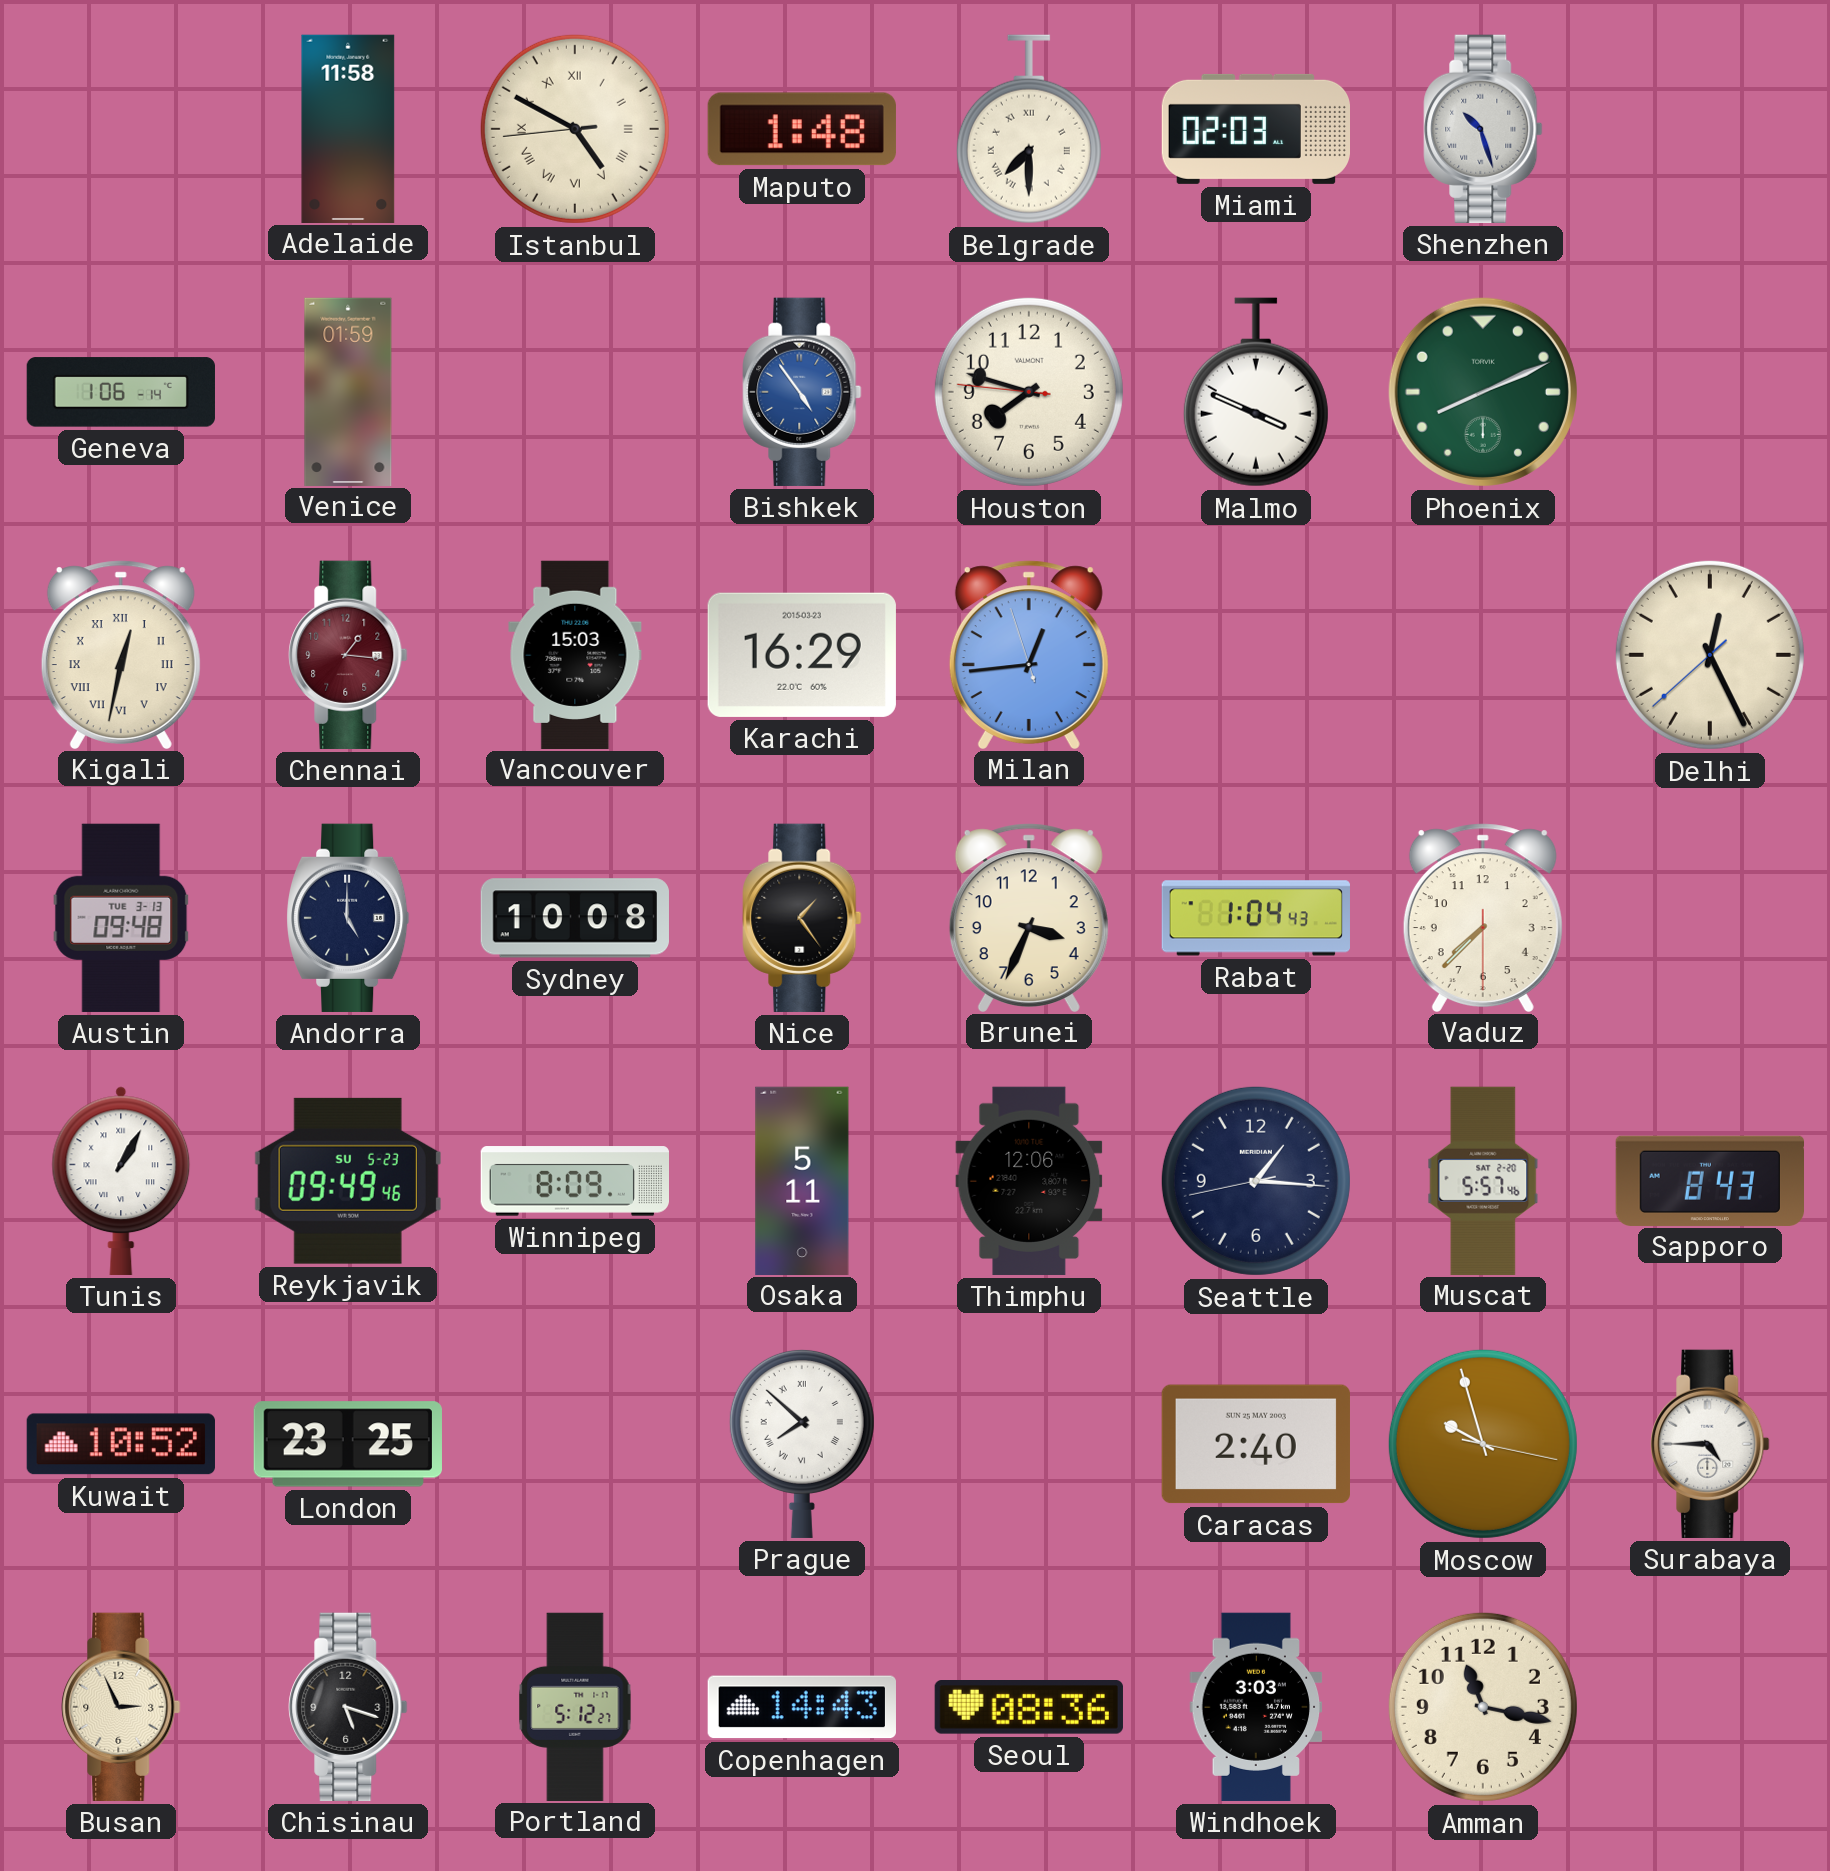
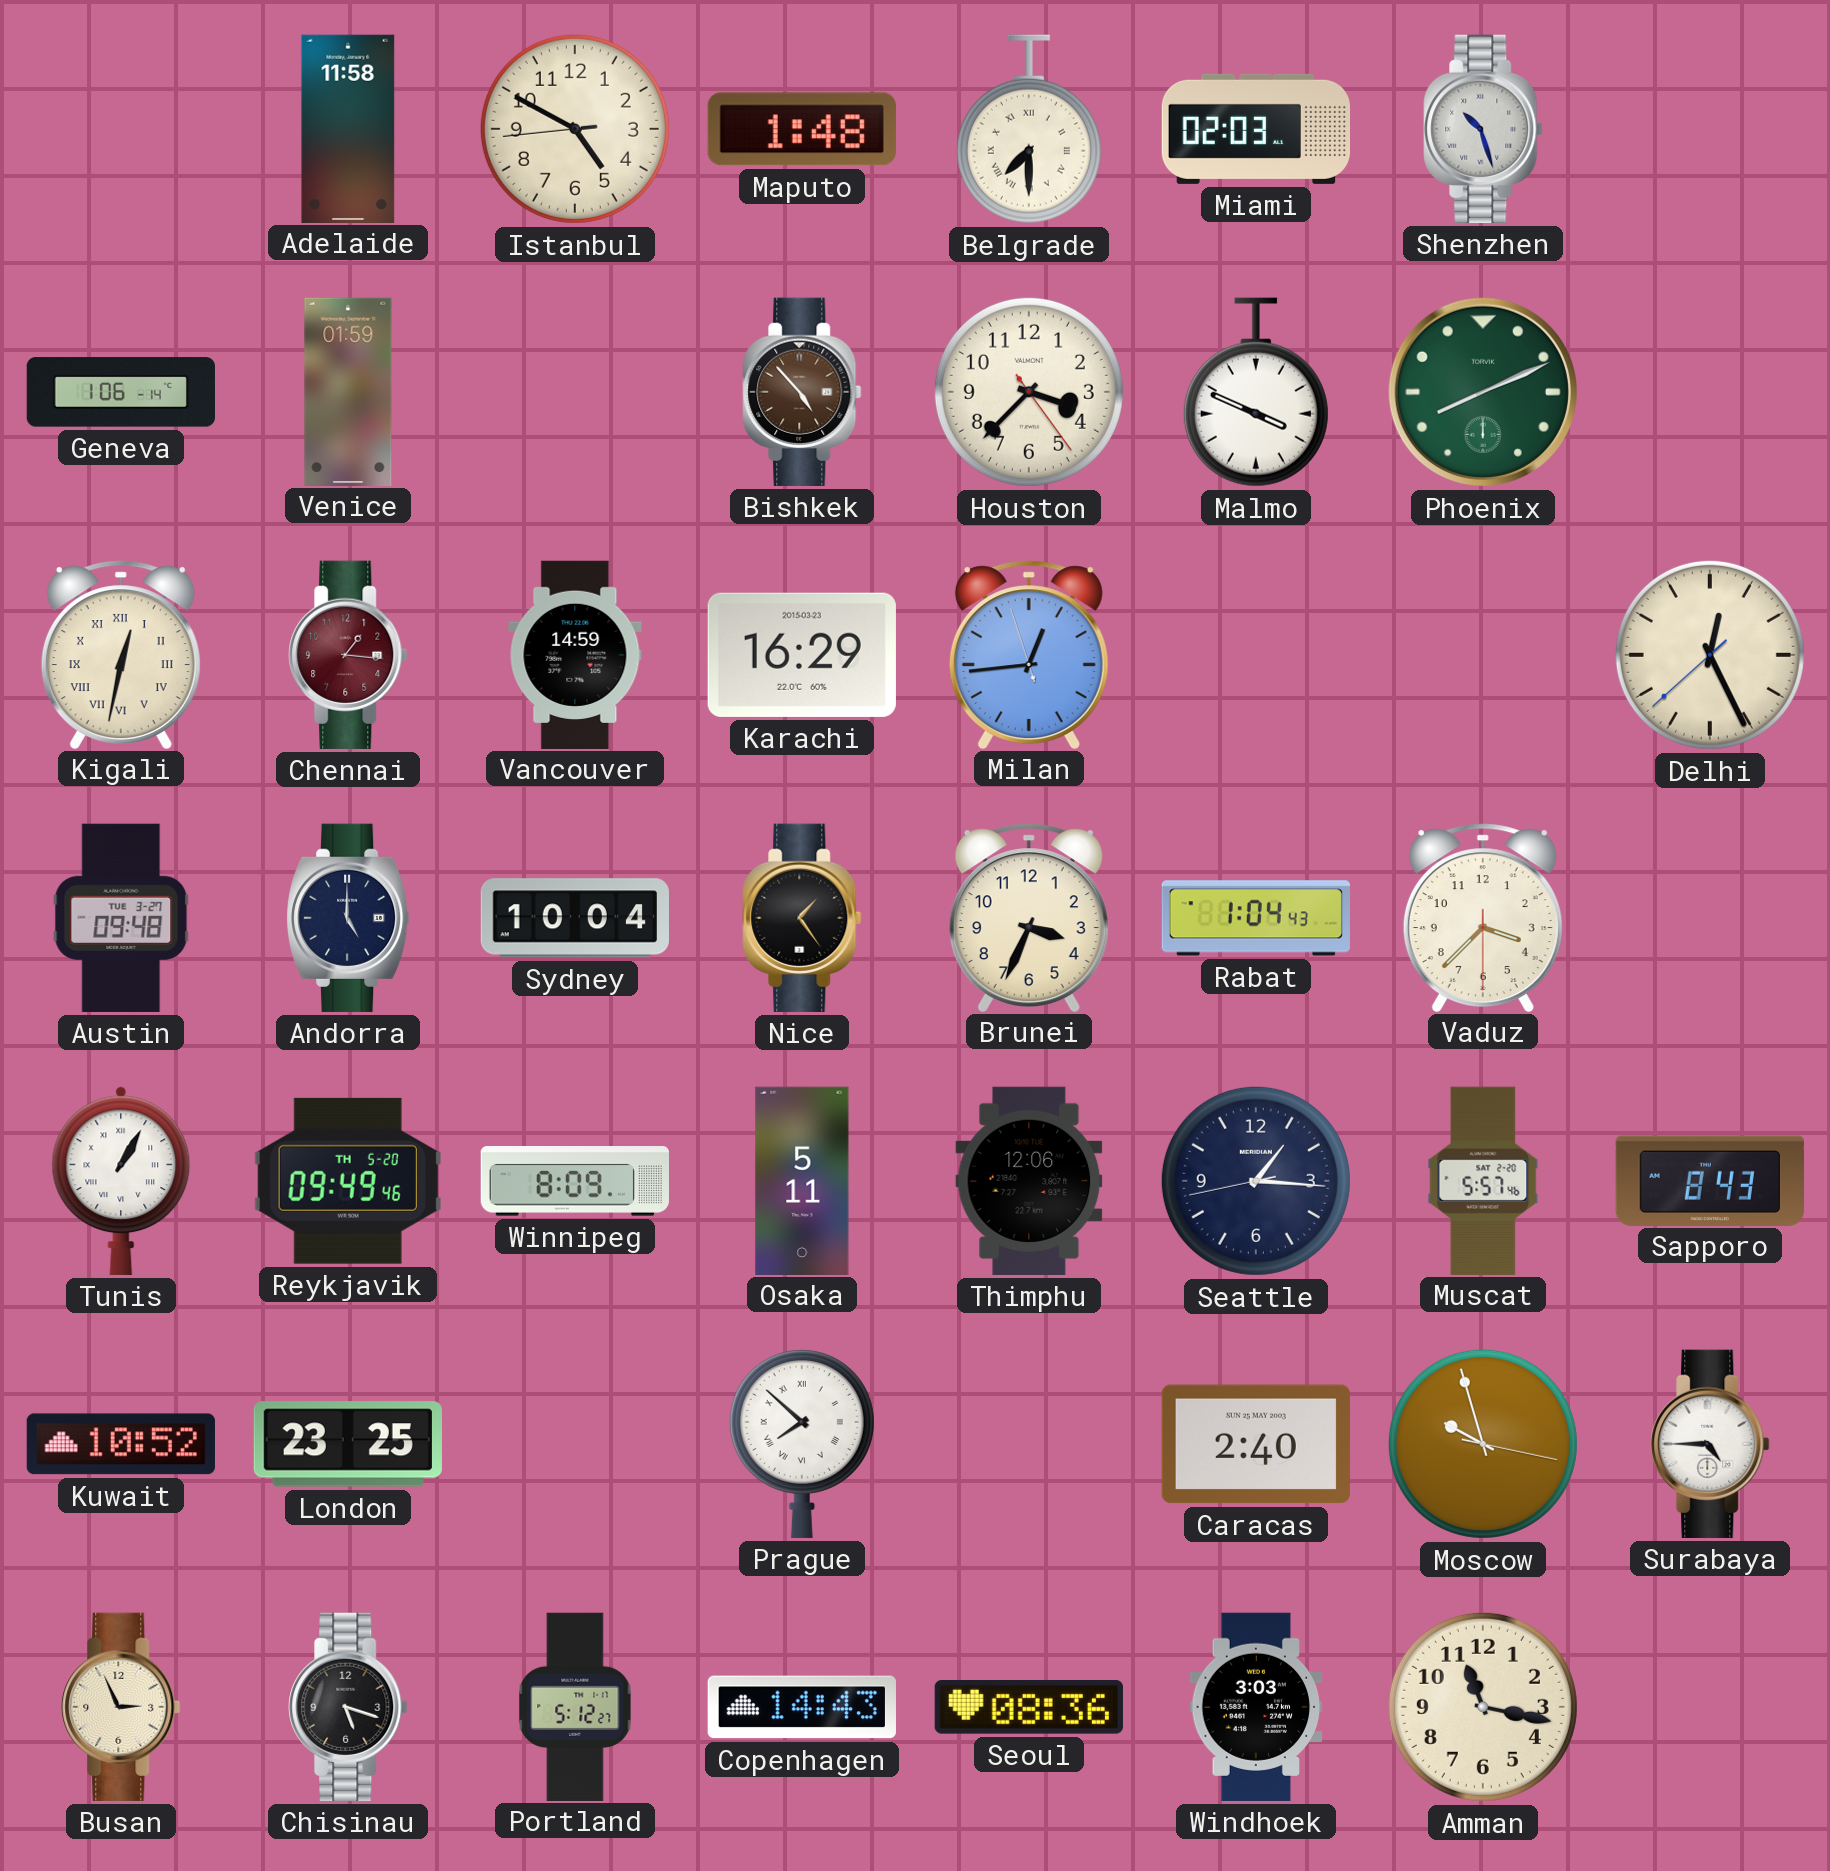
Istanbul numerals: Roman -> Arabic
Bishkek: 4:54 -> 4:53
Bishkek dial: blue -> brown
Houston: 7:47 -> 3:37
Vancouver: 15:03 -> 14:59
Austin date: TUE 3-13 -> TUE 3-27
Sydney: 10:08 -> 10:04
Vaduz: 7:37 -> 3:37
Reykjavik date: SU 5-23 -> TH 5-20
